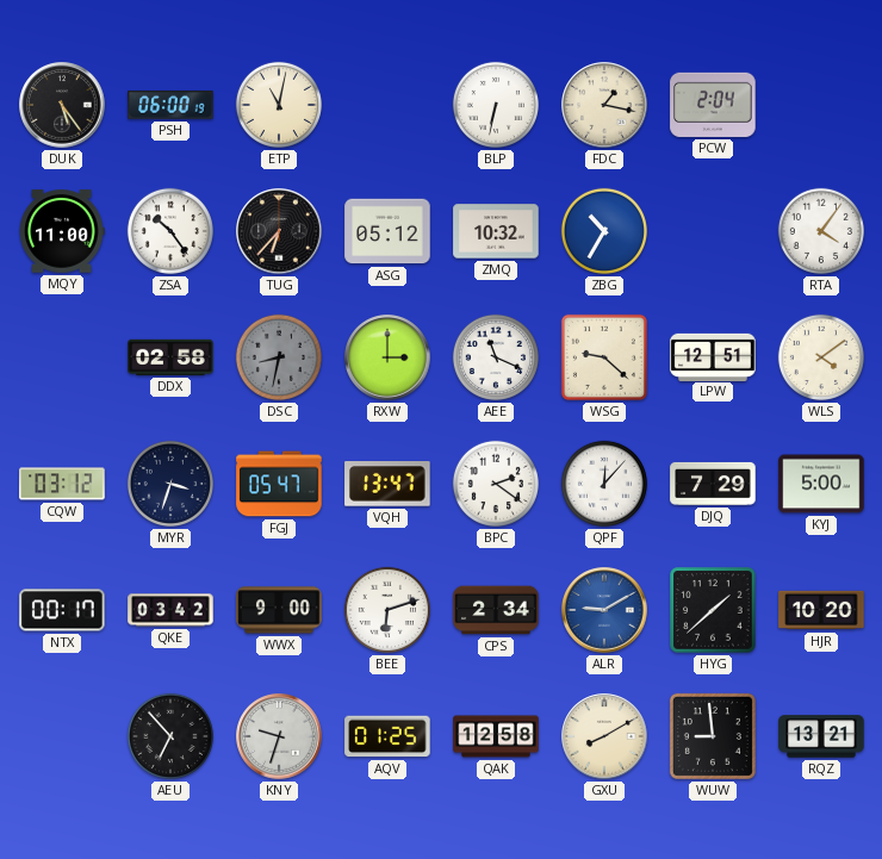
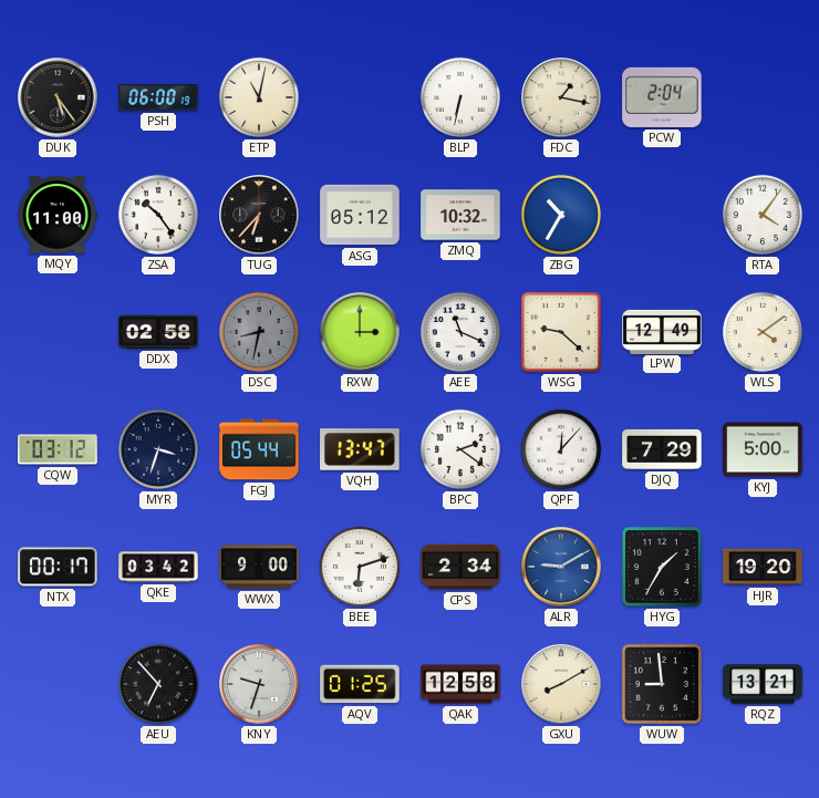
LPW: 12:51 -> 12:49
FGJ: 05:47 -> 05:44
HYG: 1:38 -> 1:35
HJR: 10:20 -> 19:20
